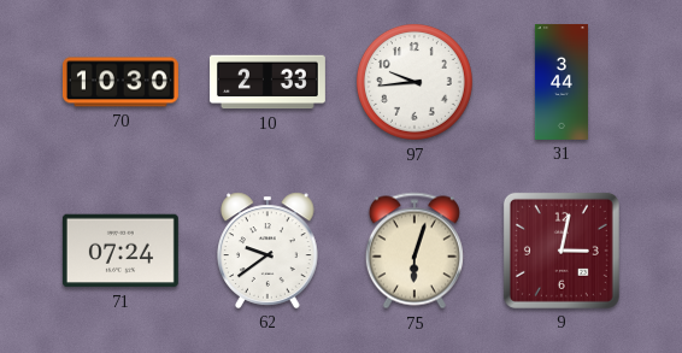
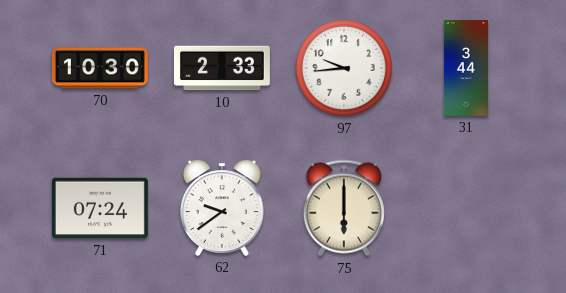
75: 6:03 -> 6:00
9: 3:02 -> none
